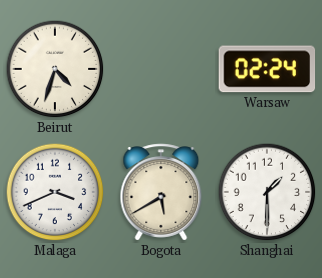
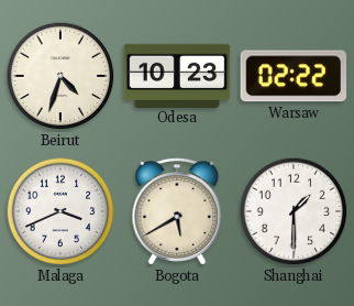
Odesa: none -> 10:23
Warsaw: 02:24 -> 02:22
